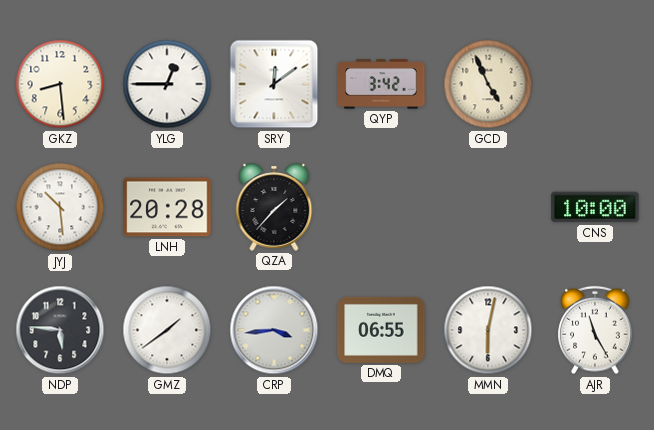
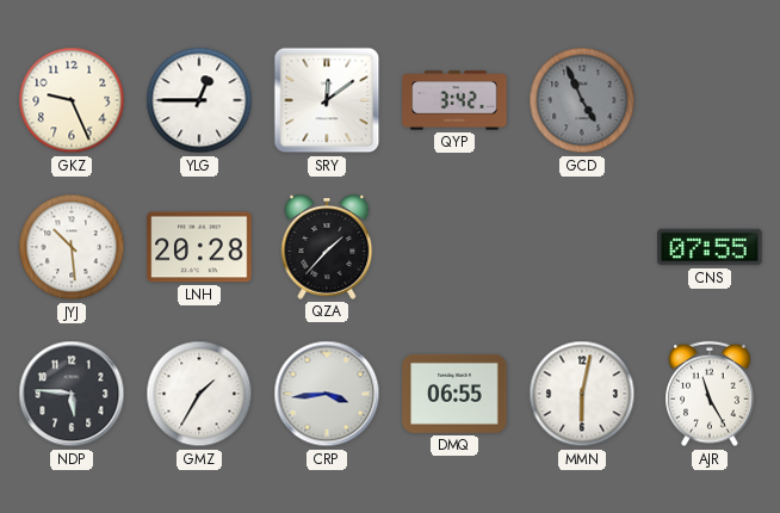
GKZ: 8:29 -> 9:26
GCD dial: cream -> grey
CNS: 10:00 -> 07:55
GMZ: 1:39 -> 1:35
